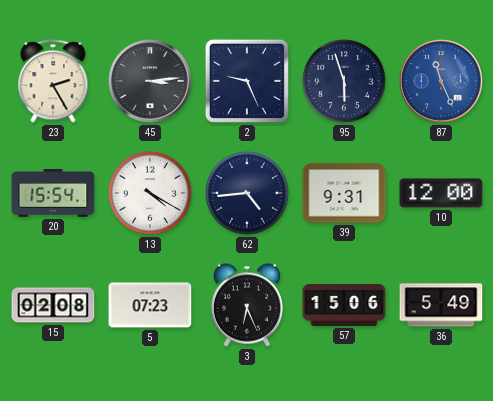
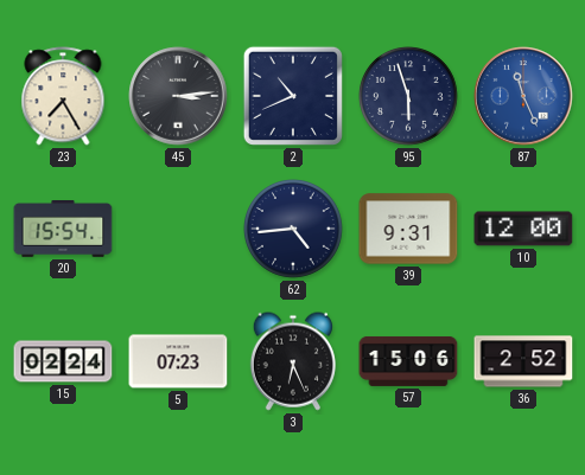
23: 2:25 -> 7:25
2: 9:26 -> 10:41
13: 4:20 -> none
15: 02:08 -> 02:24
36: 5:49 -> 2:52
